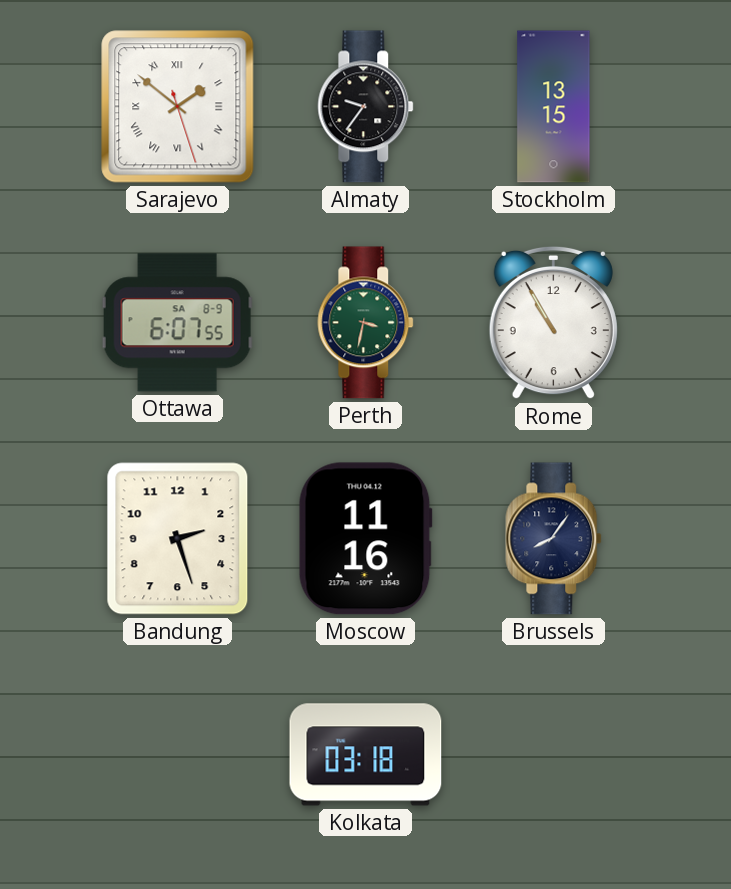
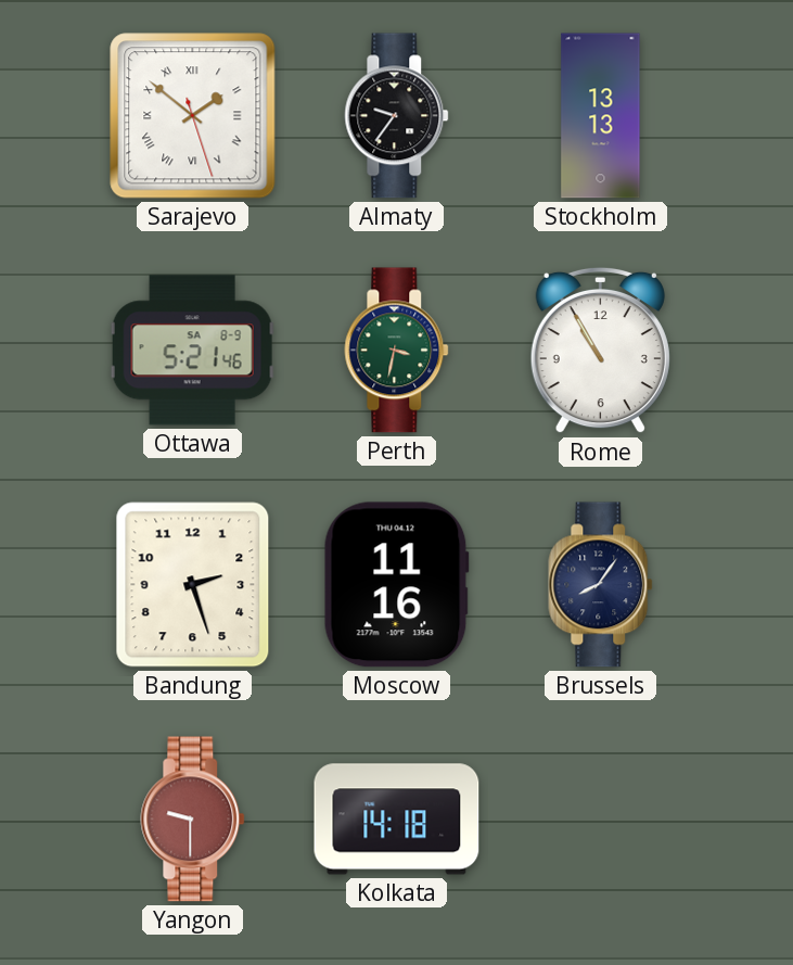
Stockholm: 13:15 -> 13:13
Ottawa: 6:07 -> 5:21
Yangon: none -> 9:30
Kolkata: 03:18 -> 14:18
